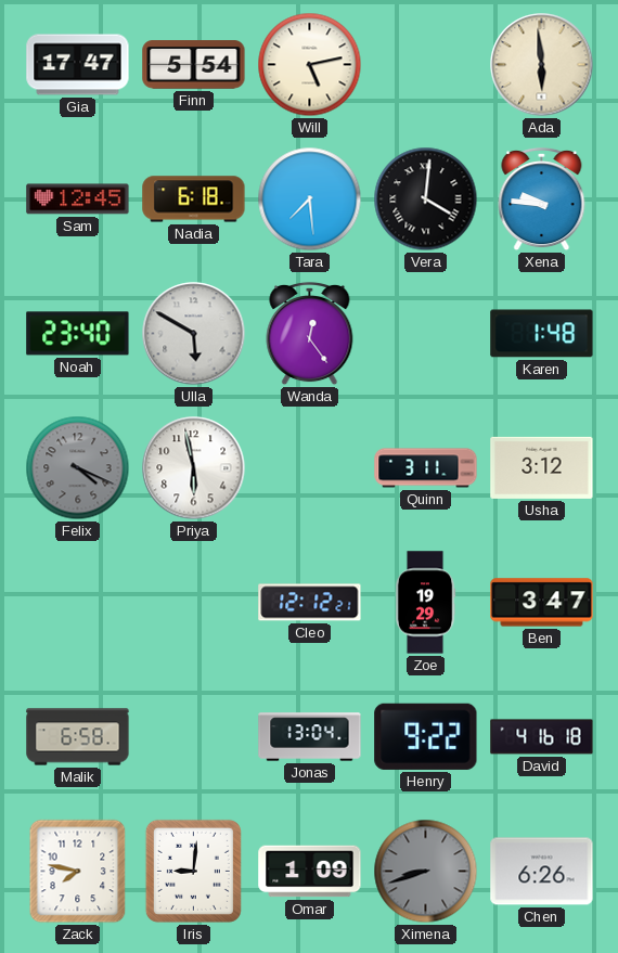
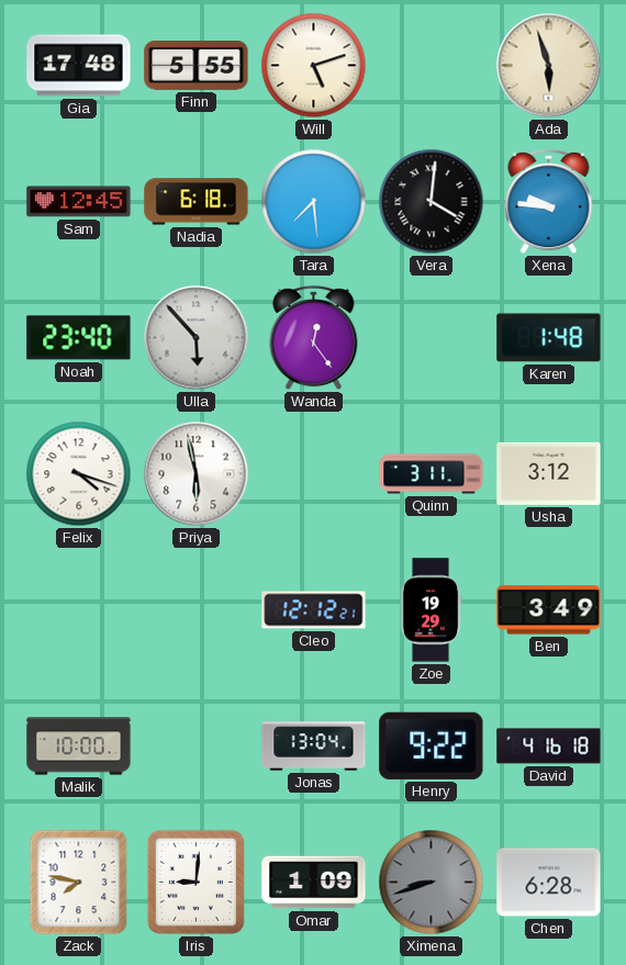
Gia: 17:47 -> 17:48
Finn: 5:54 -> 5:55
Will: 5:13 -> 5:12
Ada: 5:59 -> 5:57
Ulla: 5:50 -> 5:53
Felix: 4:19 -> 4:18
Felix dial: grey -> white
Ben: 3:47 -> 3:49
Malik: 6:58 -> 10:00
Chen: 6:26 -> 6:28
